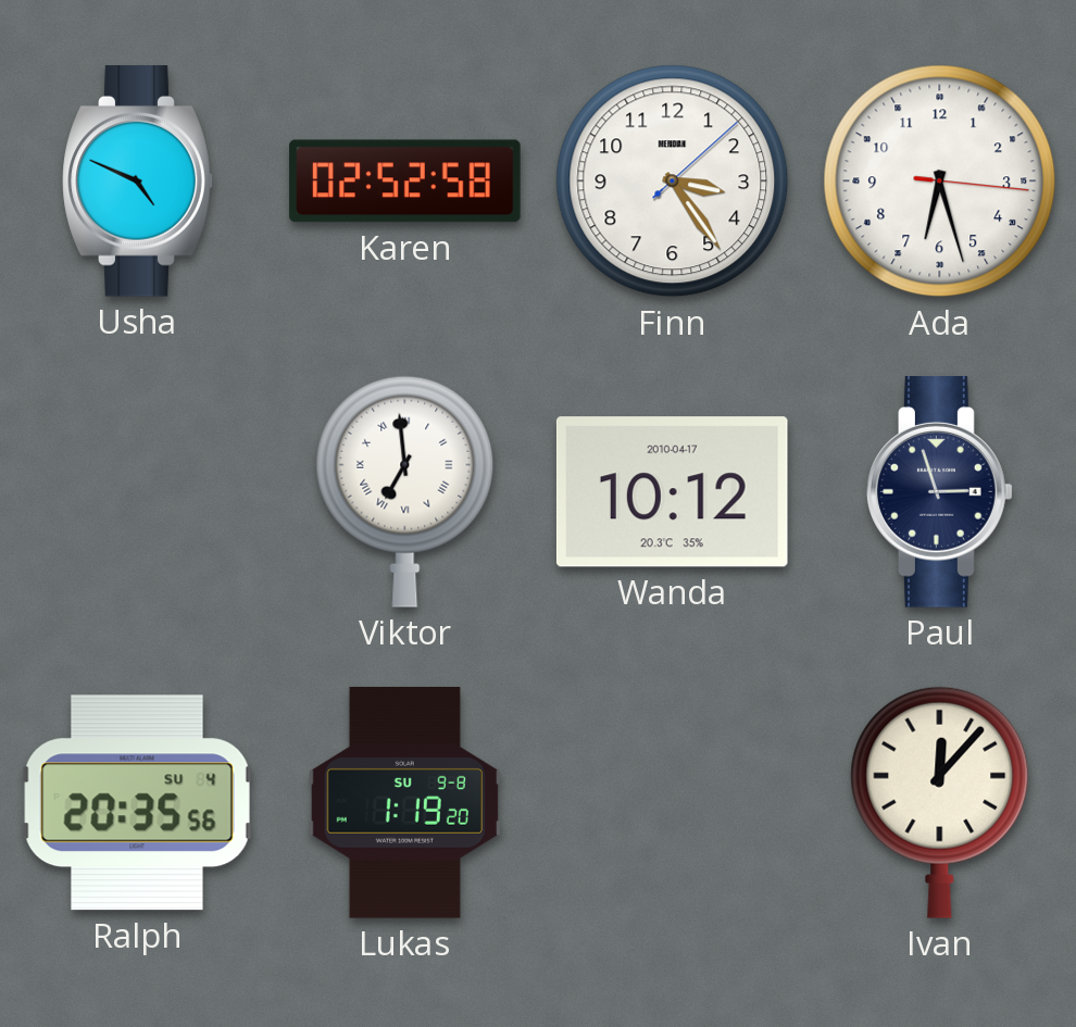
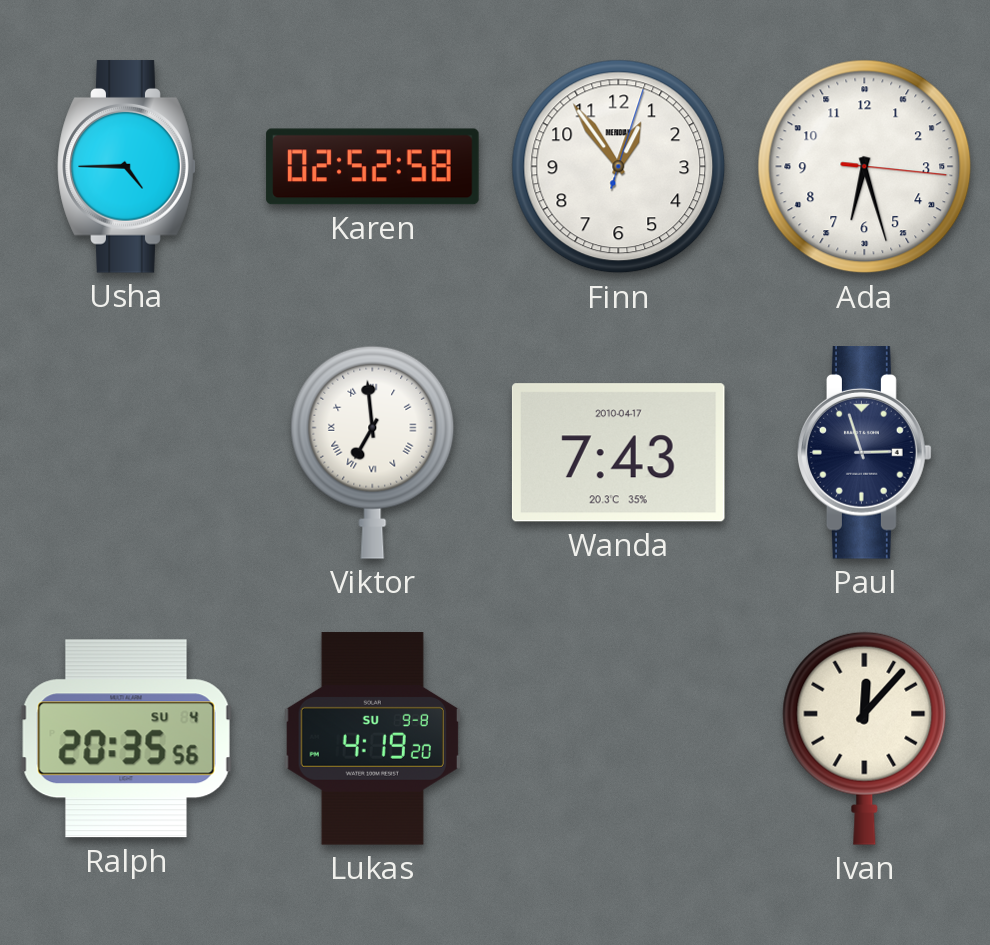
Usha: 4:49 -> 4:45
Finn: 3:24 -> 12:54
Wanda: 10:12 -> 7:43
Lukas: 1:19 -> 4:19
